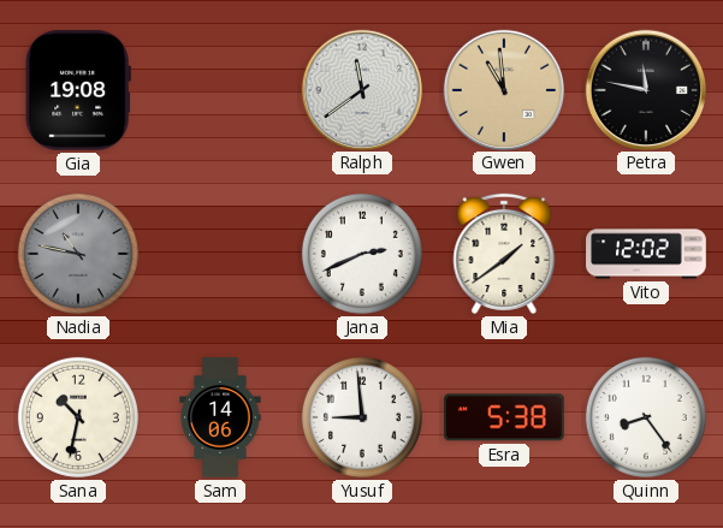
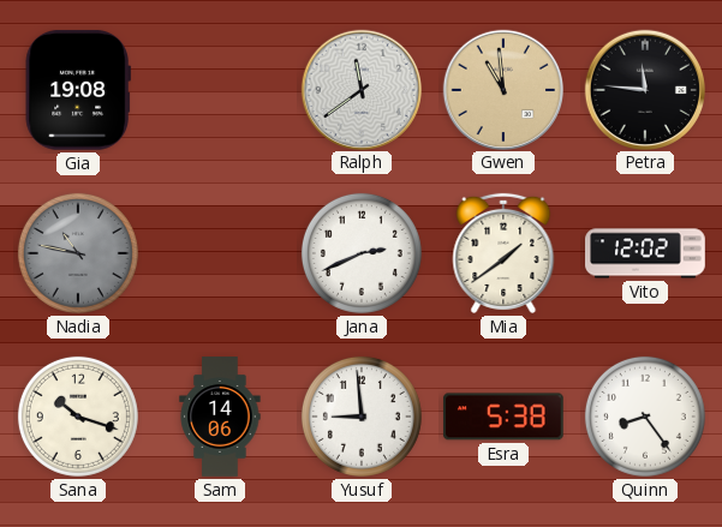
Petra: 11:47 -> 11:46
Sana: 10:32 -> 10:18
